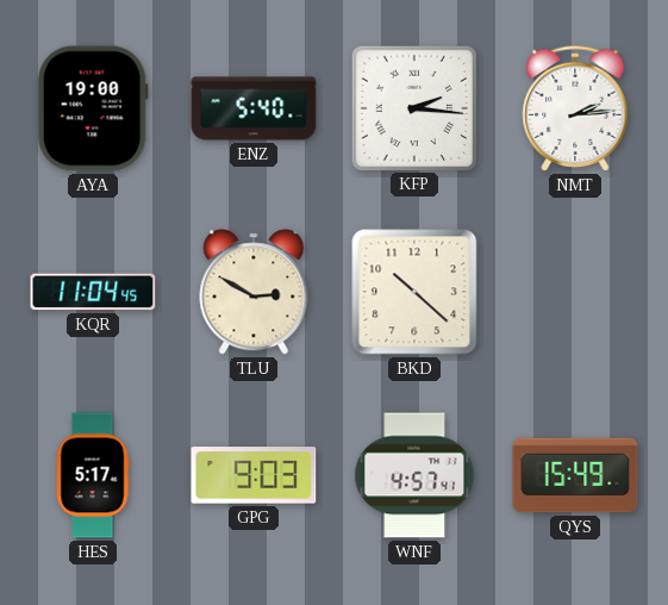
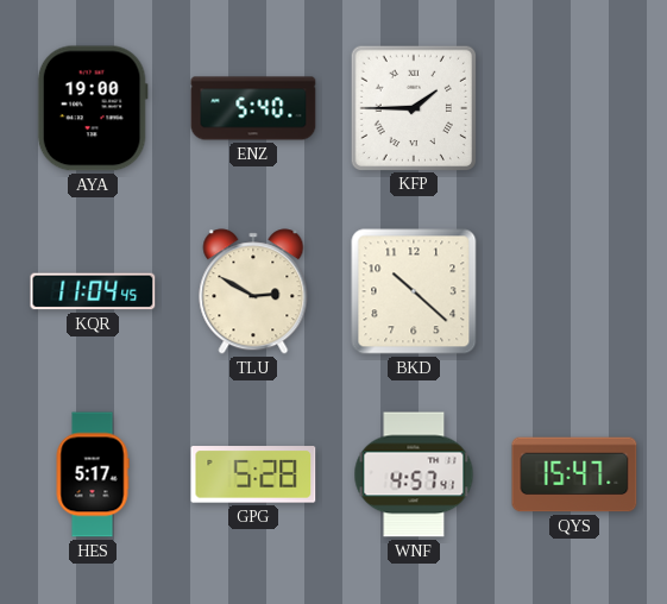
KFP: 2:16 -> 1:45
NMT: 2:14 -> none
GPG: 9:03 -> 5:28
QYS: 15:49 -> 15:47
